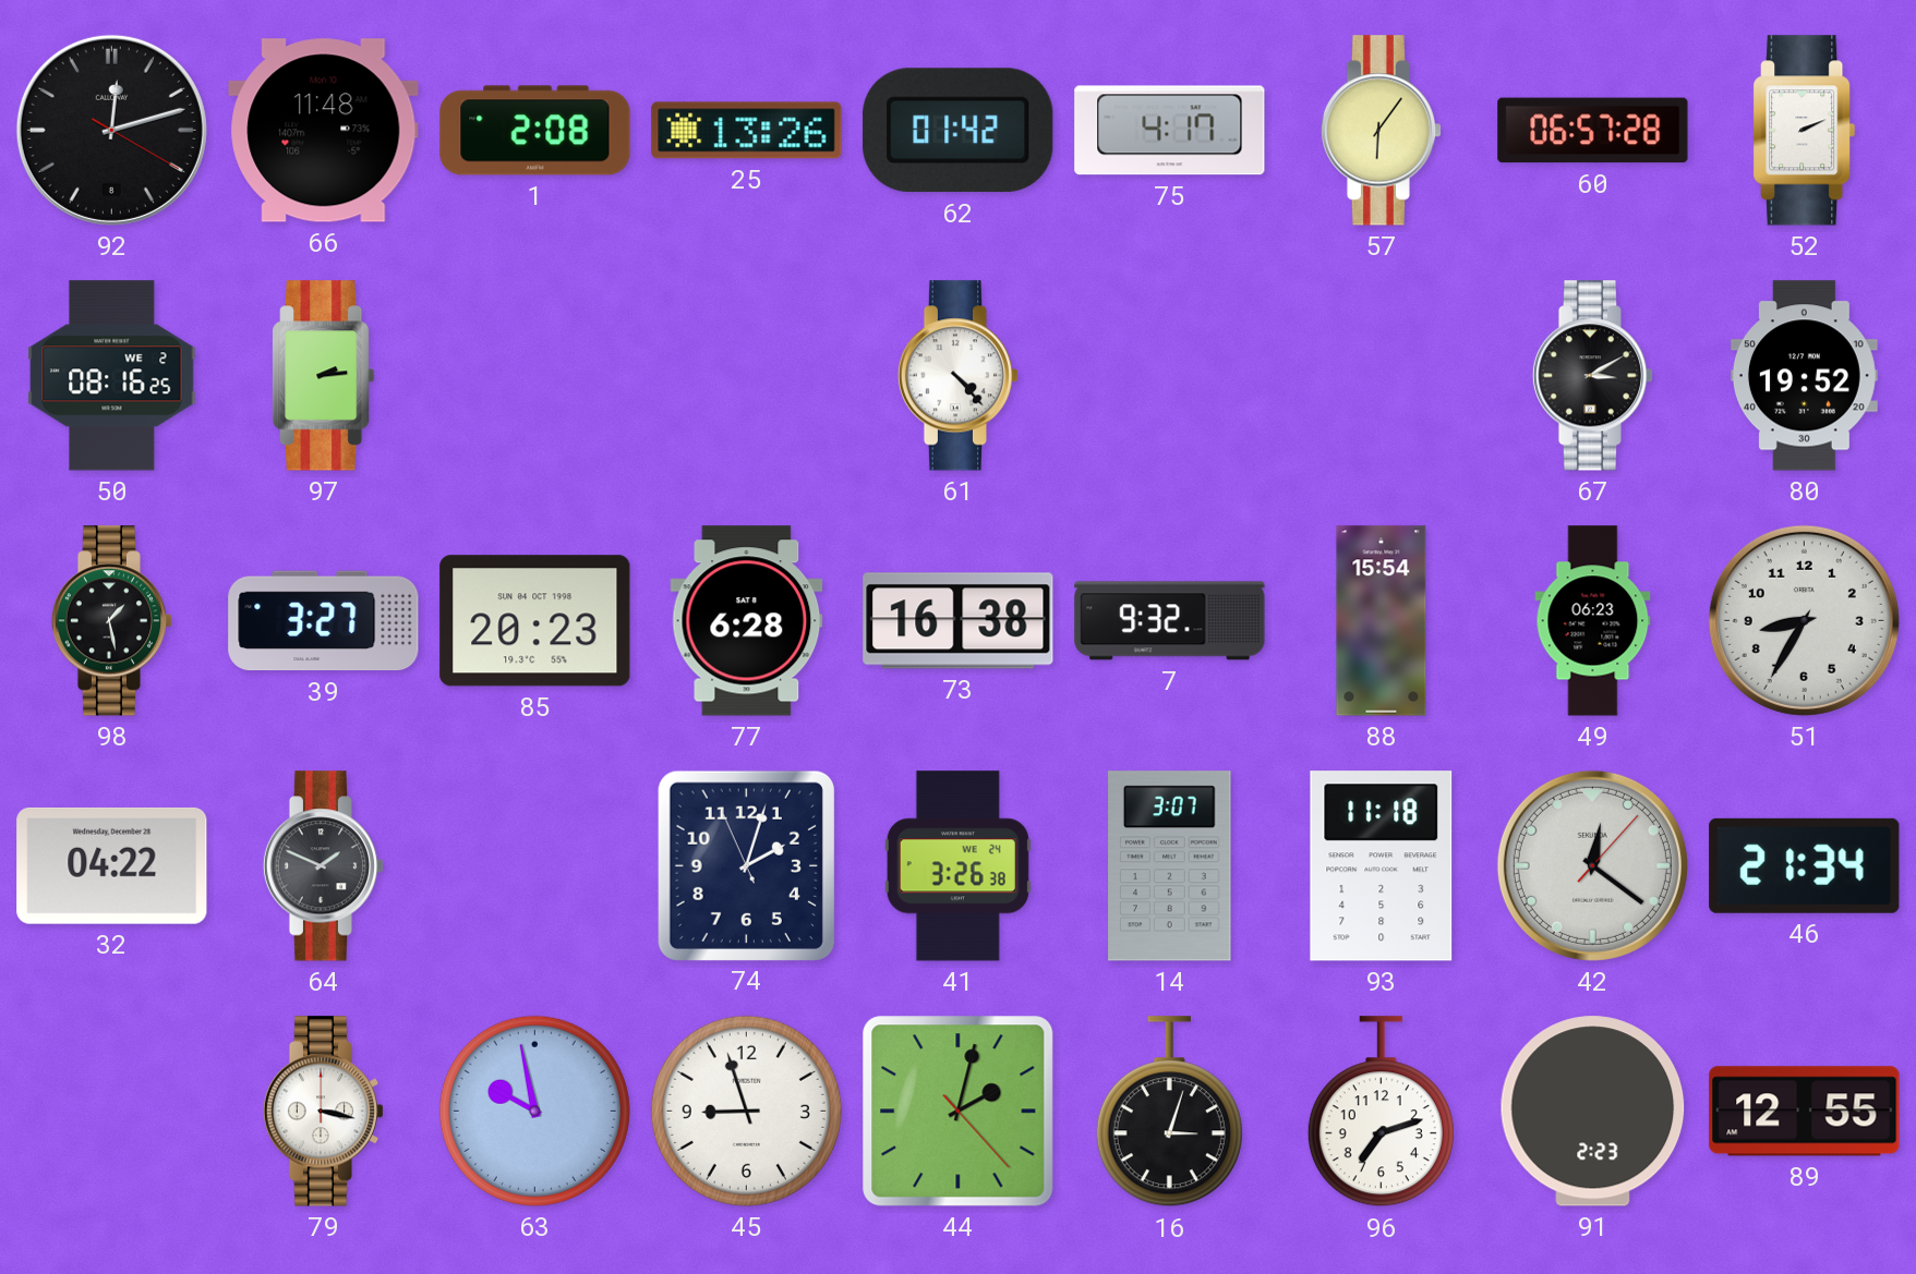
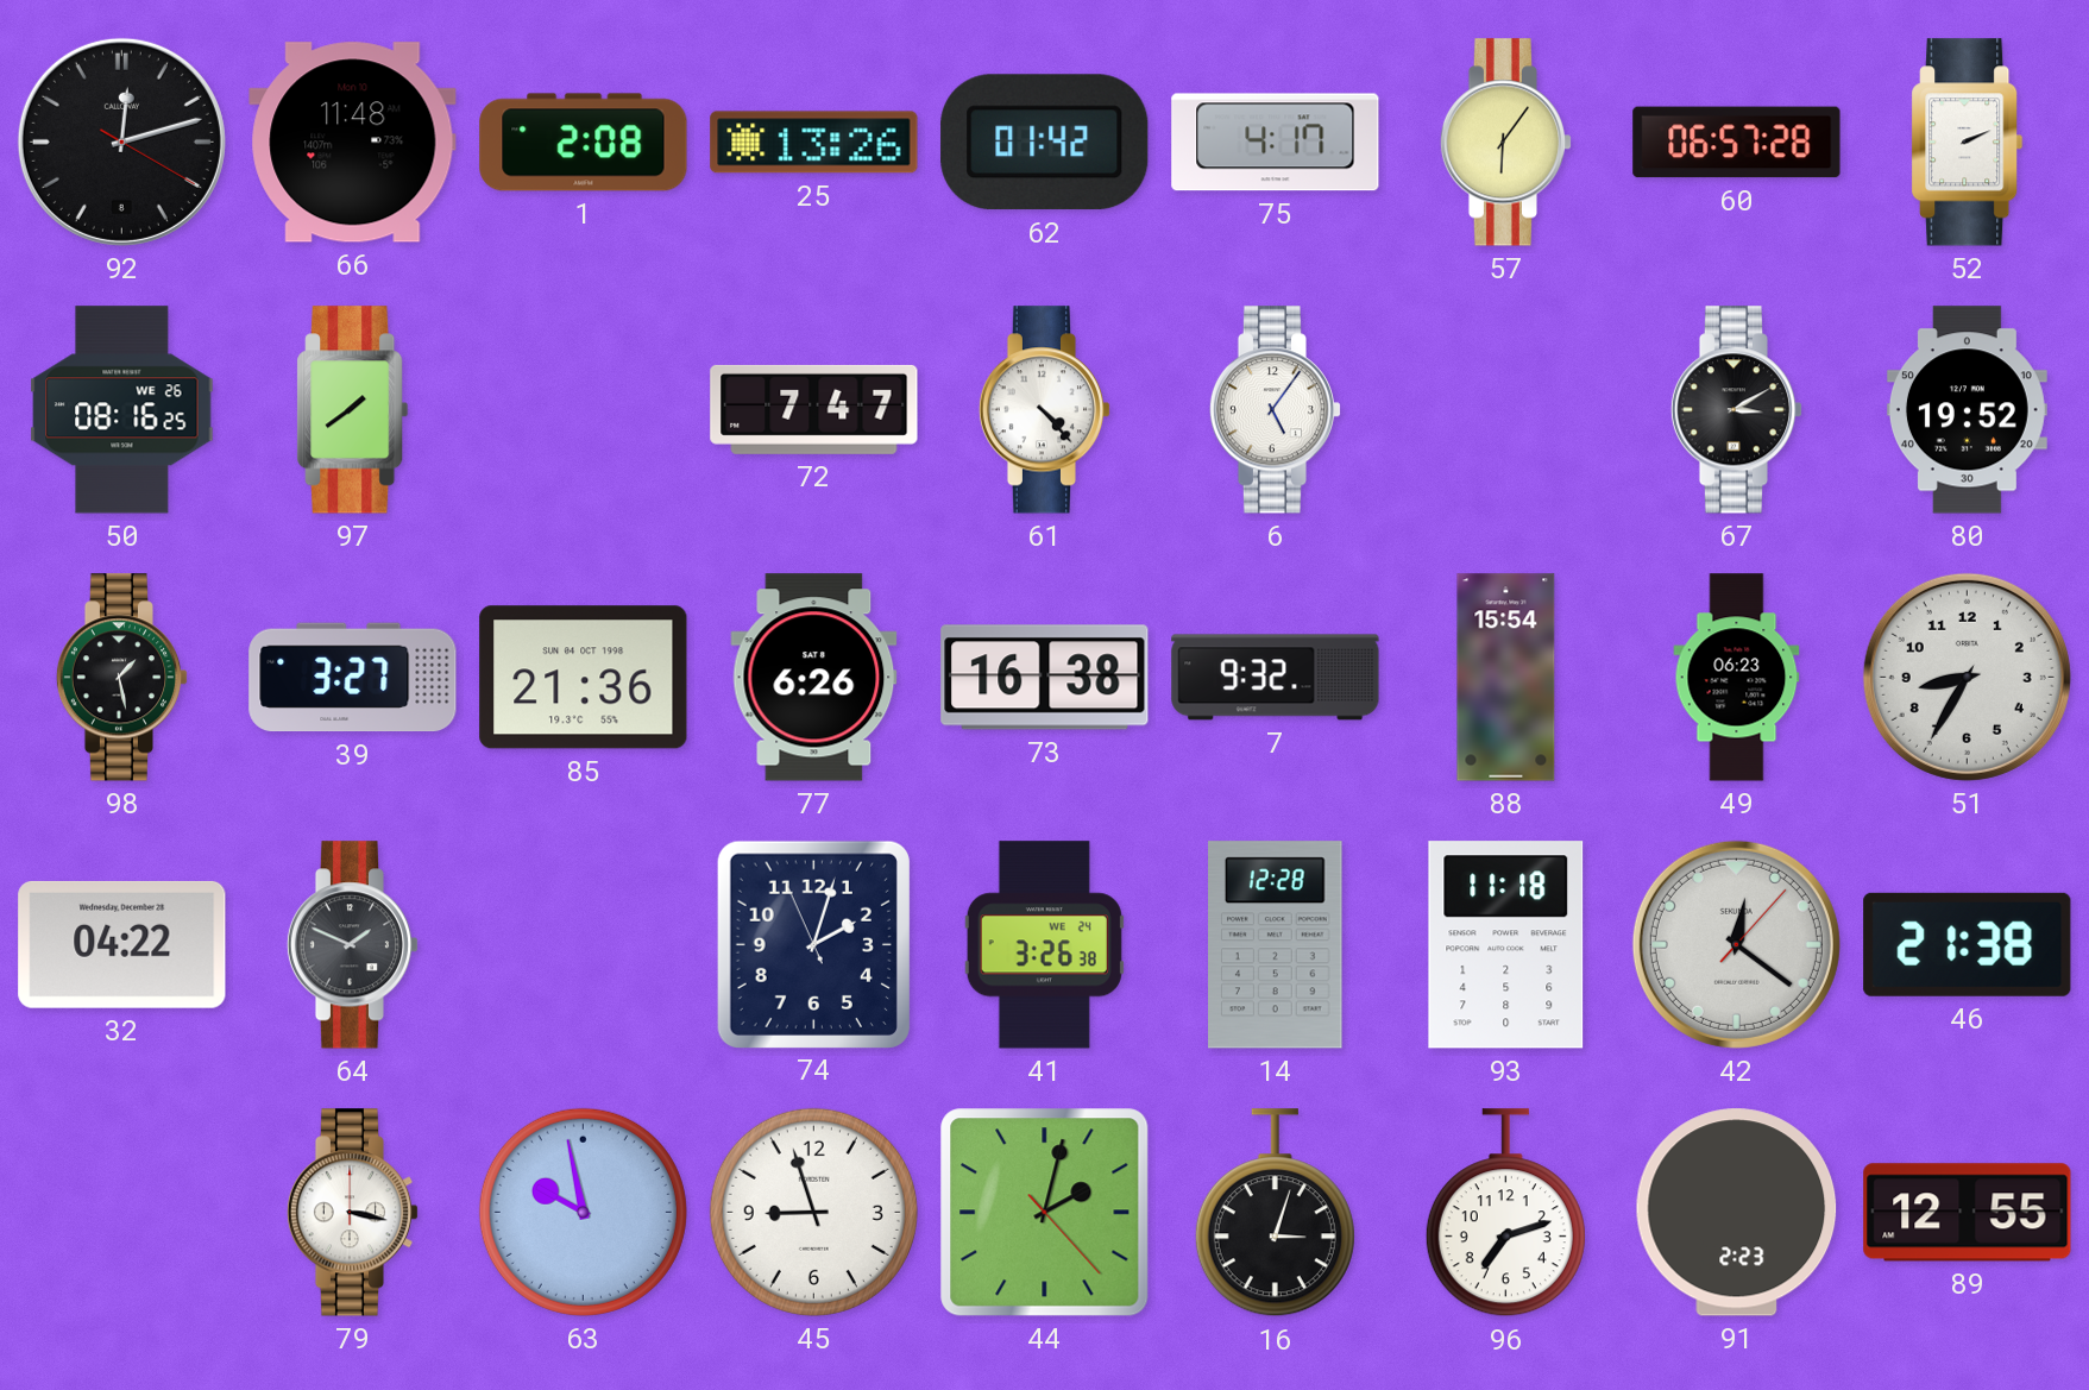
50 date: WE 2 -> WE 26
97: 2:14 -> 1:39
72: none -> 7:47
6: none -> 5:06
85: 20:23 -> 21:36
77: 6:28 -> 6:26
14: 3:07 -> 12:28
46: 21:34 -> 21:38
